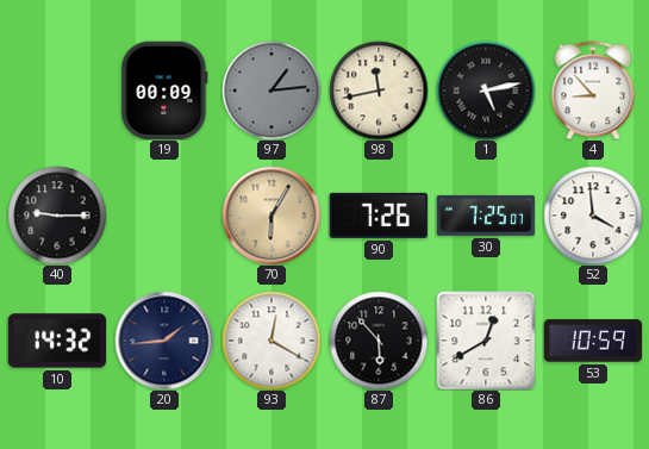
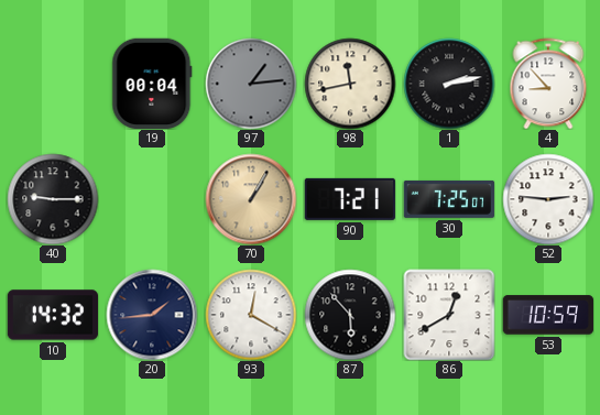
19: 00:09 -> 00:04
1: 5:13 -> 2:13
70: 6:05 -> 1:05
90: 7:26 -> 7:21
52: 3:59 -> 2:46
